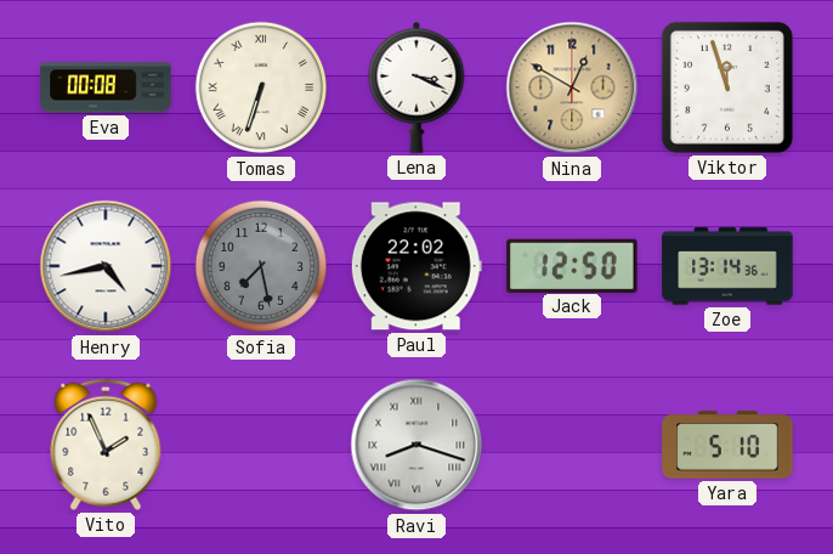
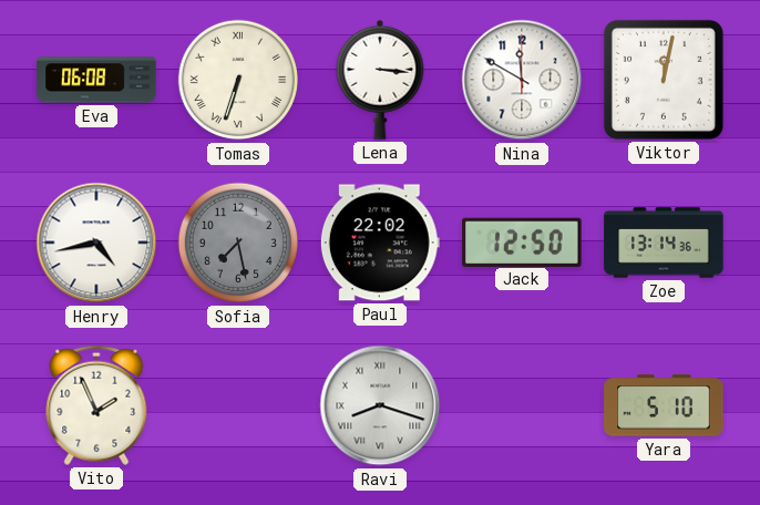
Eva: 00:08 -> 06:08
Lena: 3:19 -> 3:16
Nina: 12:50 -> 11:50
Nina dial: champagne -> white
Viktor: 11:57 -> 12:02
